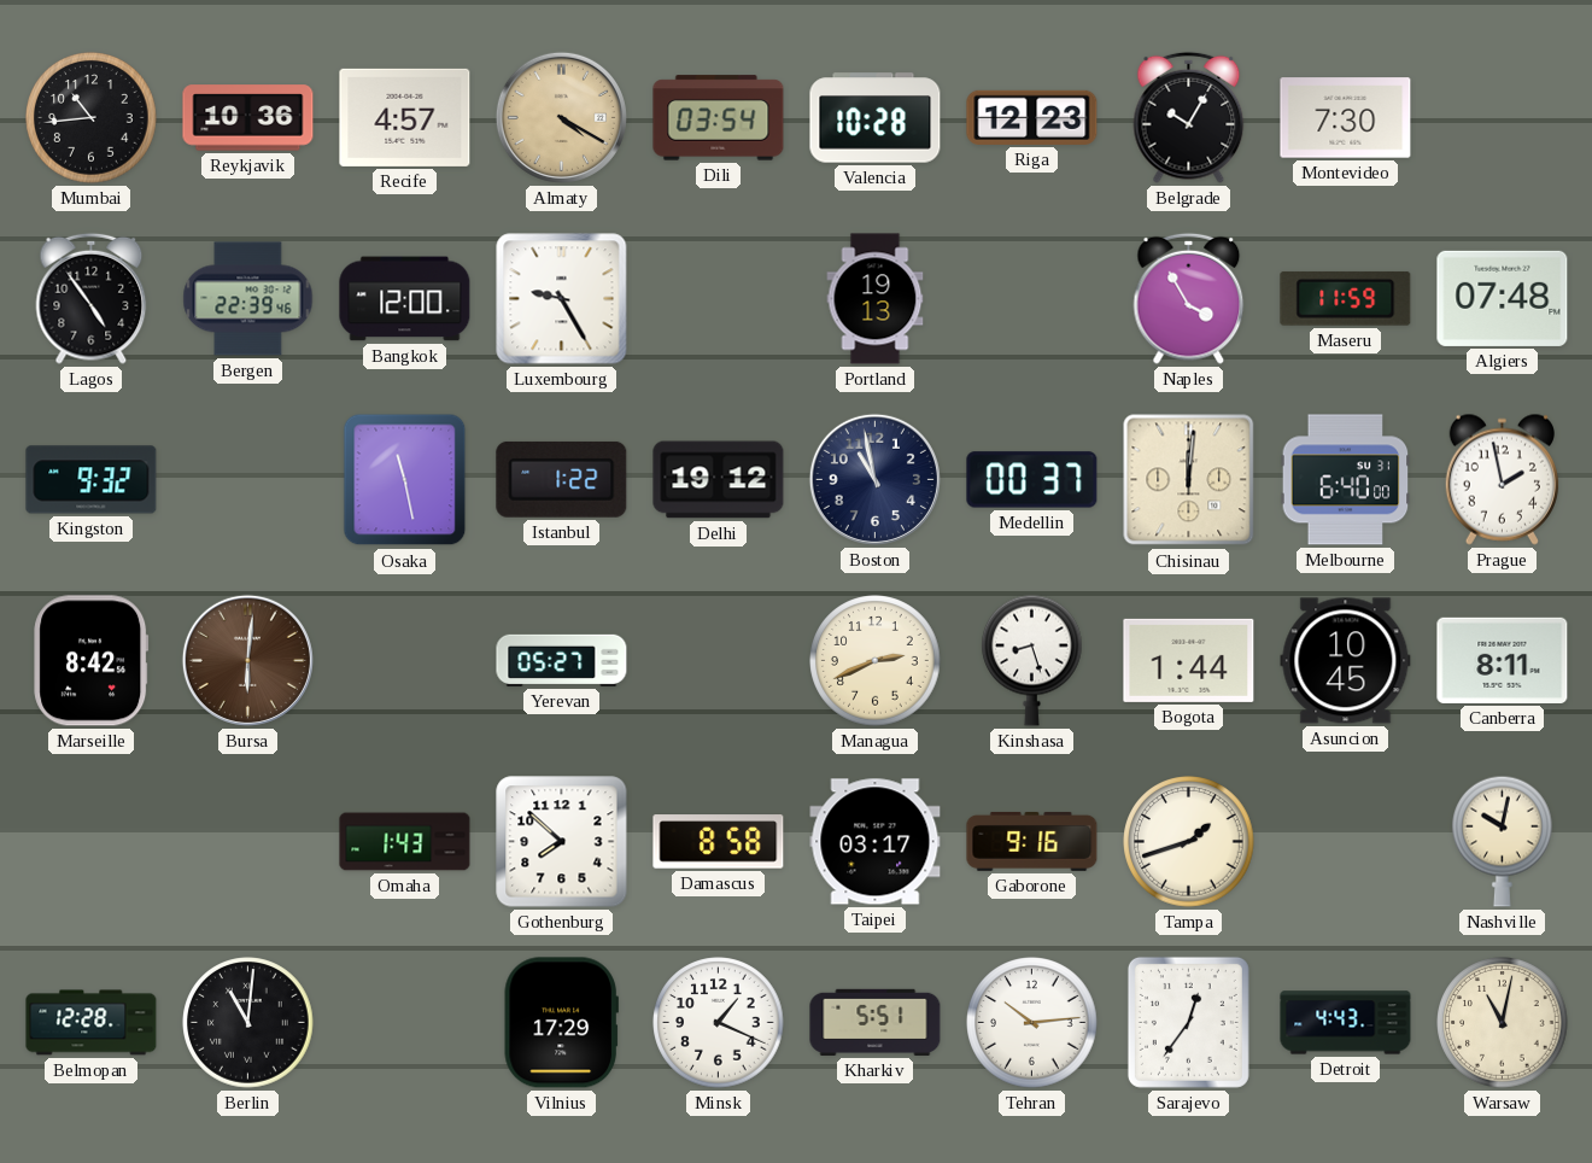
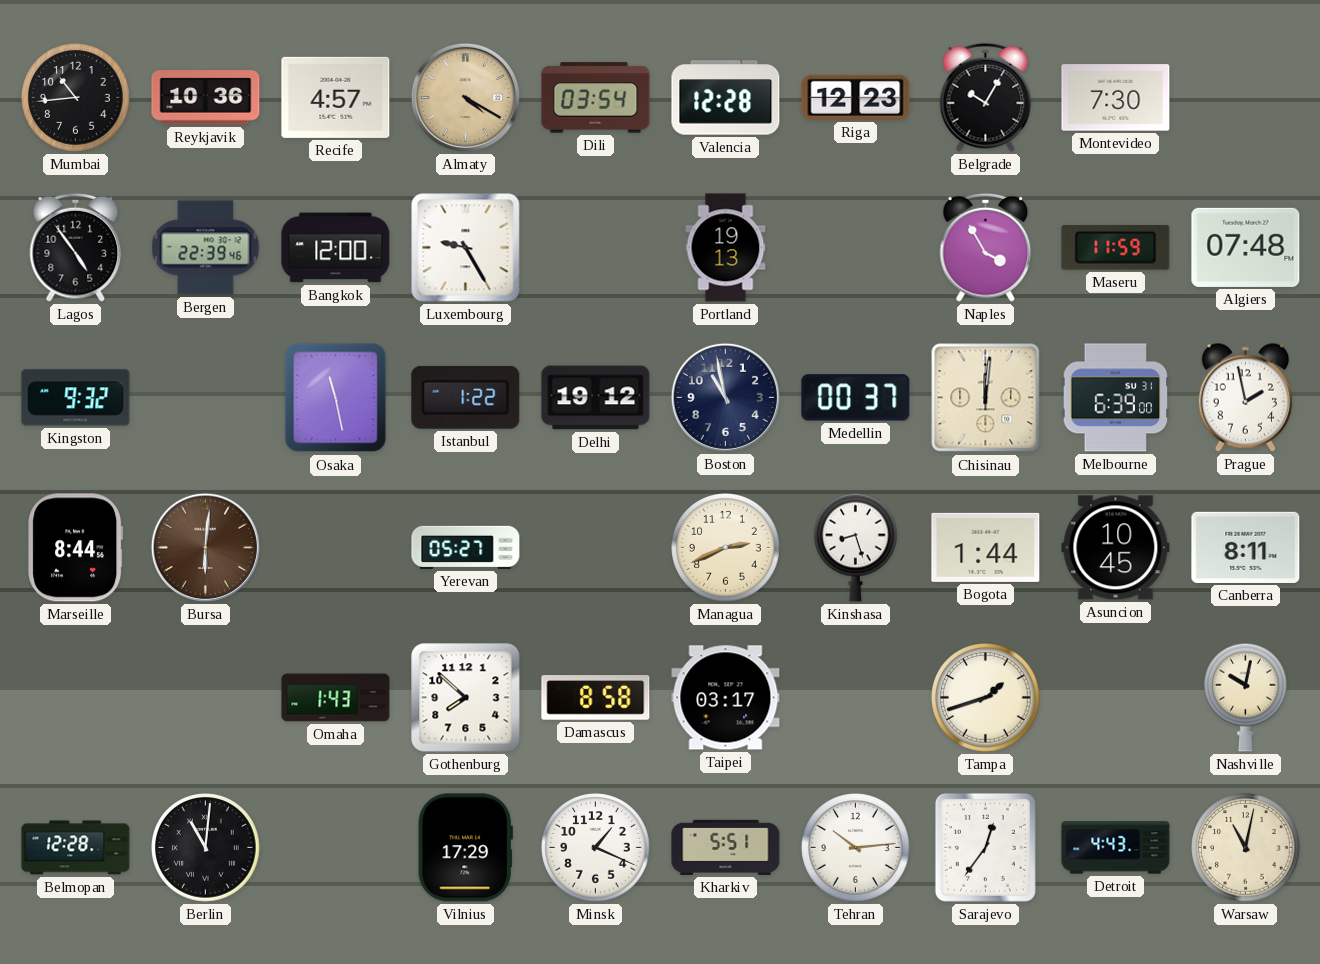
Valencia: 10:28 -> 12:28
Melbourne: 6:40 -> 6:39
Marseille: 8:42 -> 8:44
Gaborone: 9:16 -> none
